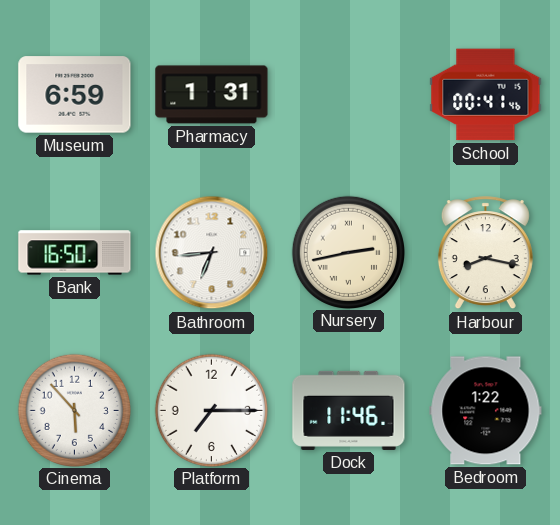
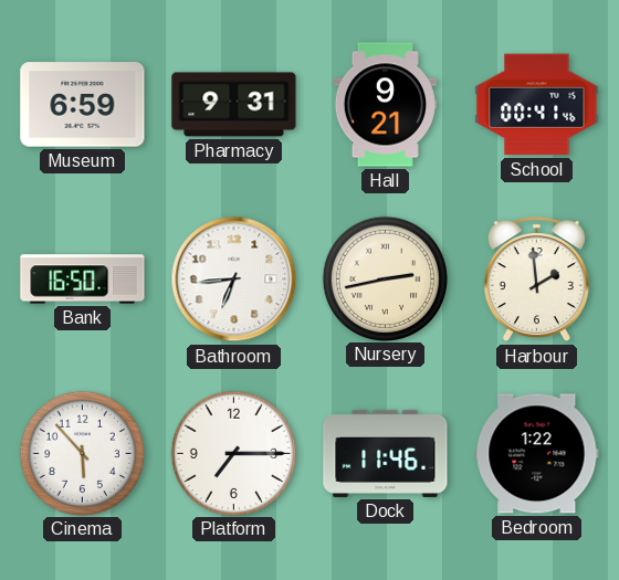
Pharmacy: 1:31 -> 9:31
Hall: none -> 9:21
Harbour: 8:17 -> 1:59
